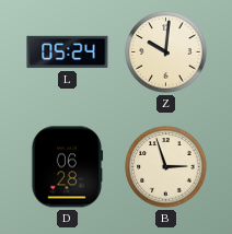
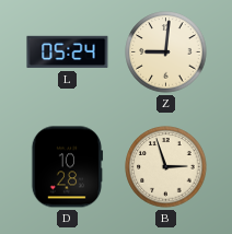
Z: 10:01 -> 9:01
D: 06:28 -> 10:28
